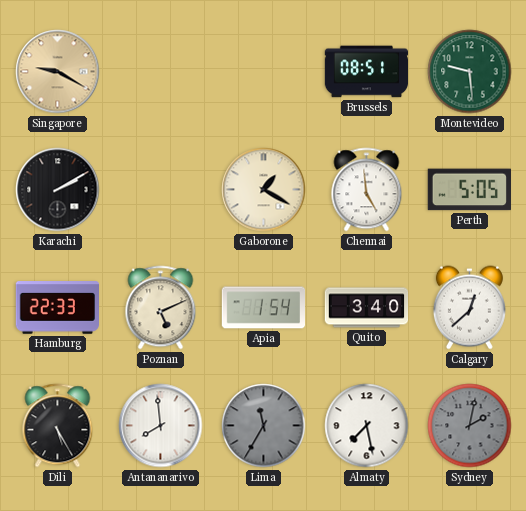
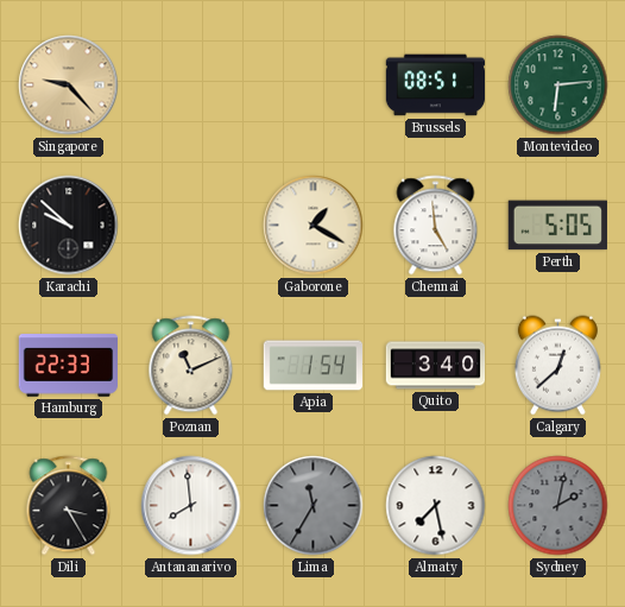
Singapore: 9:20 -> 9:23
Montevideo: 9:29 -> 6:14
Karachi: 2:10 -> 9:52
Poznan: 5:11 -> 11:11
Dili: 5:25 -> 3:25
